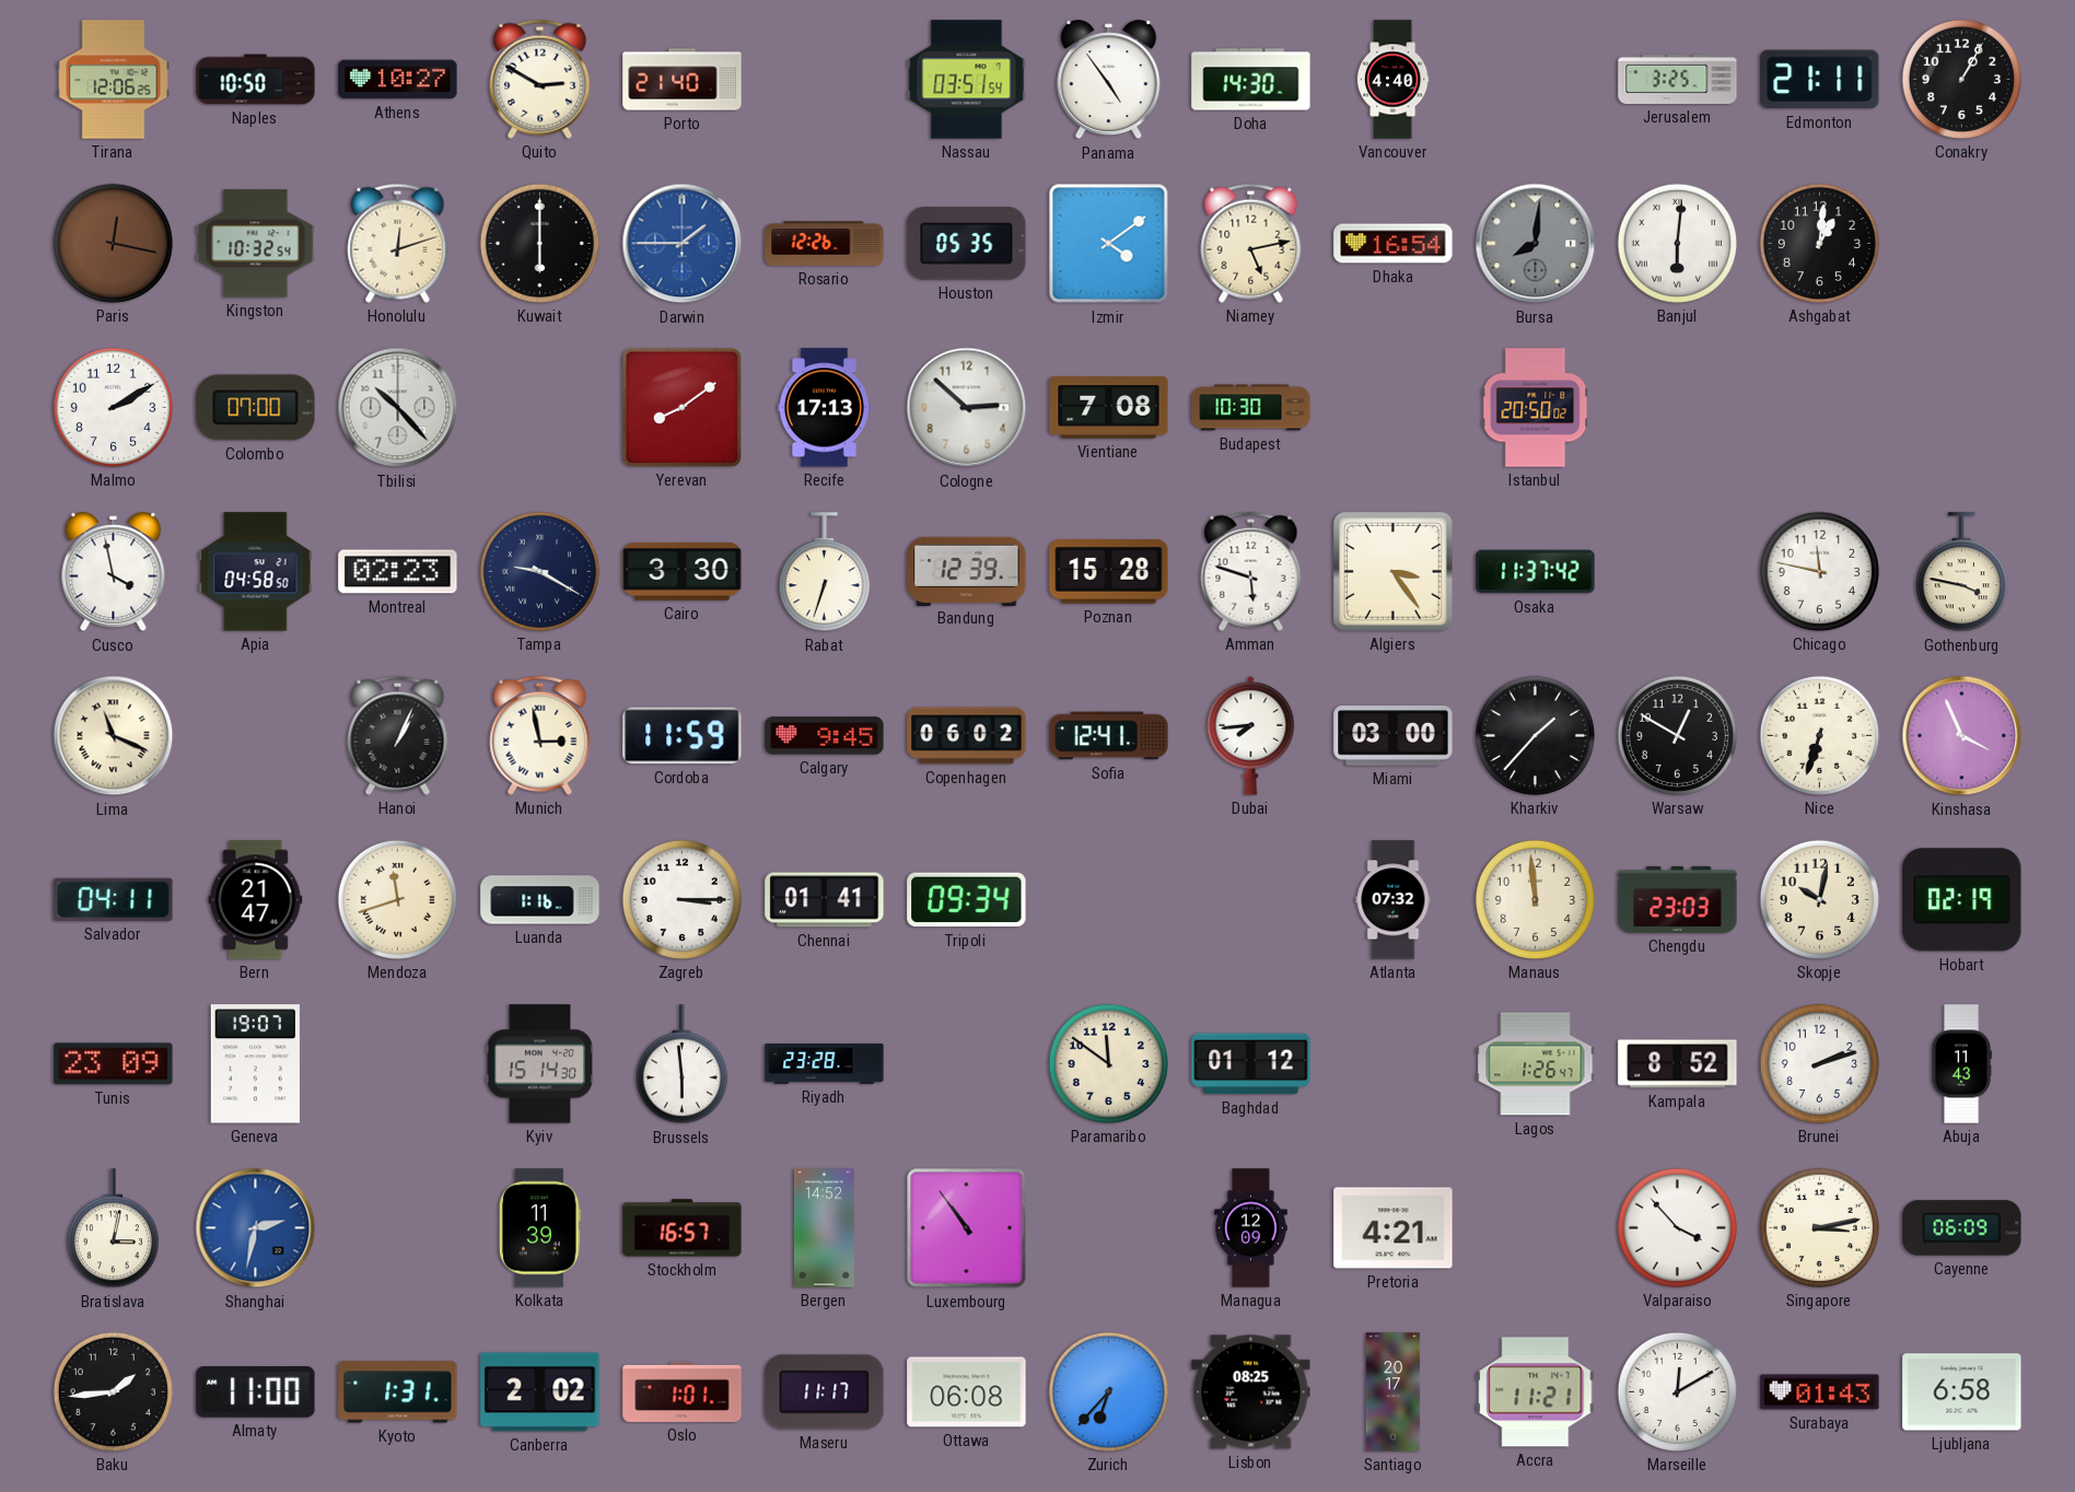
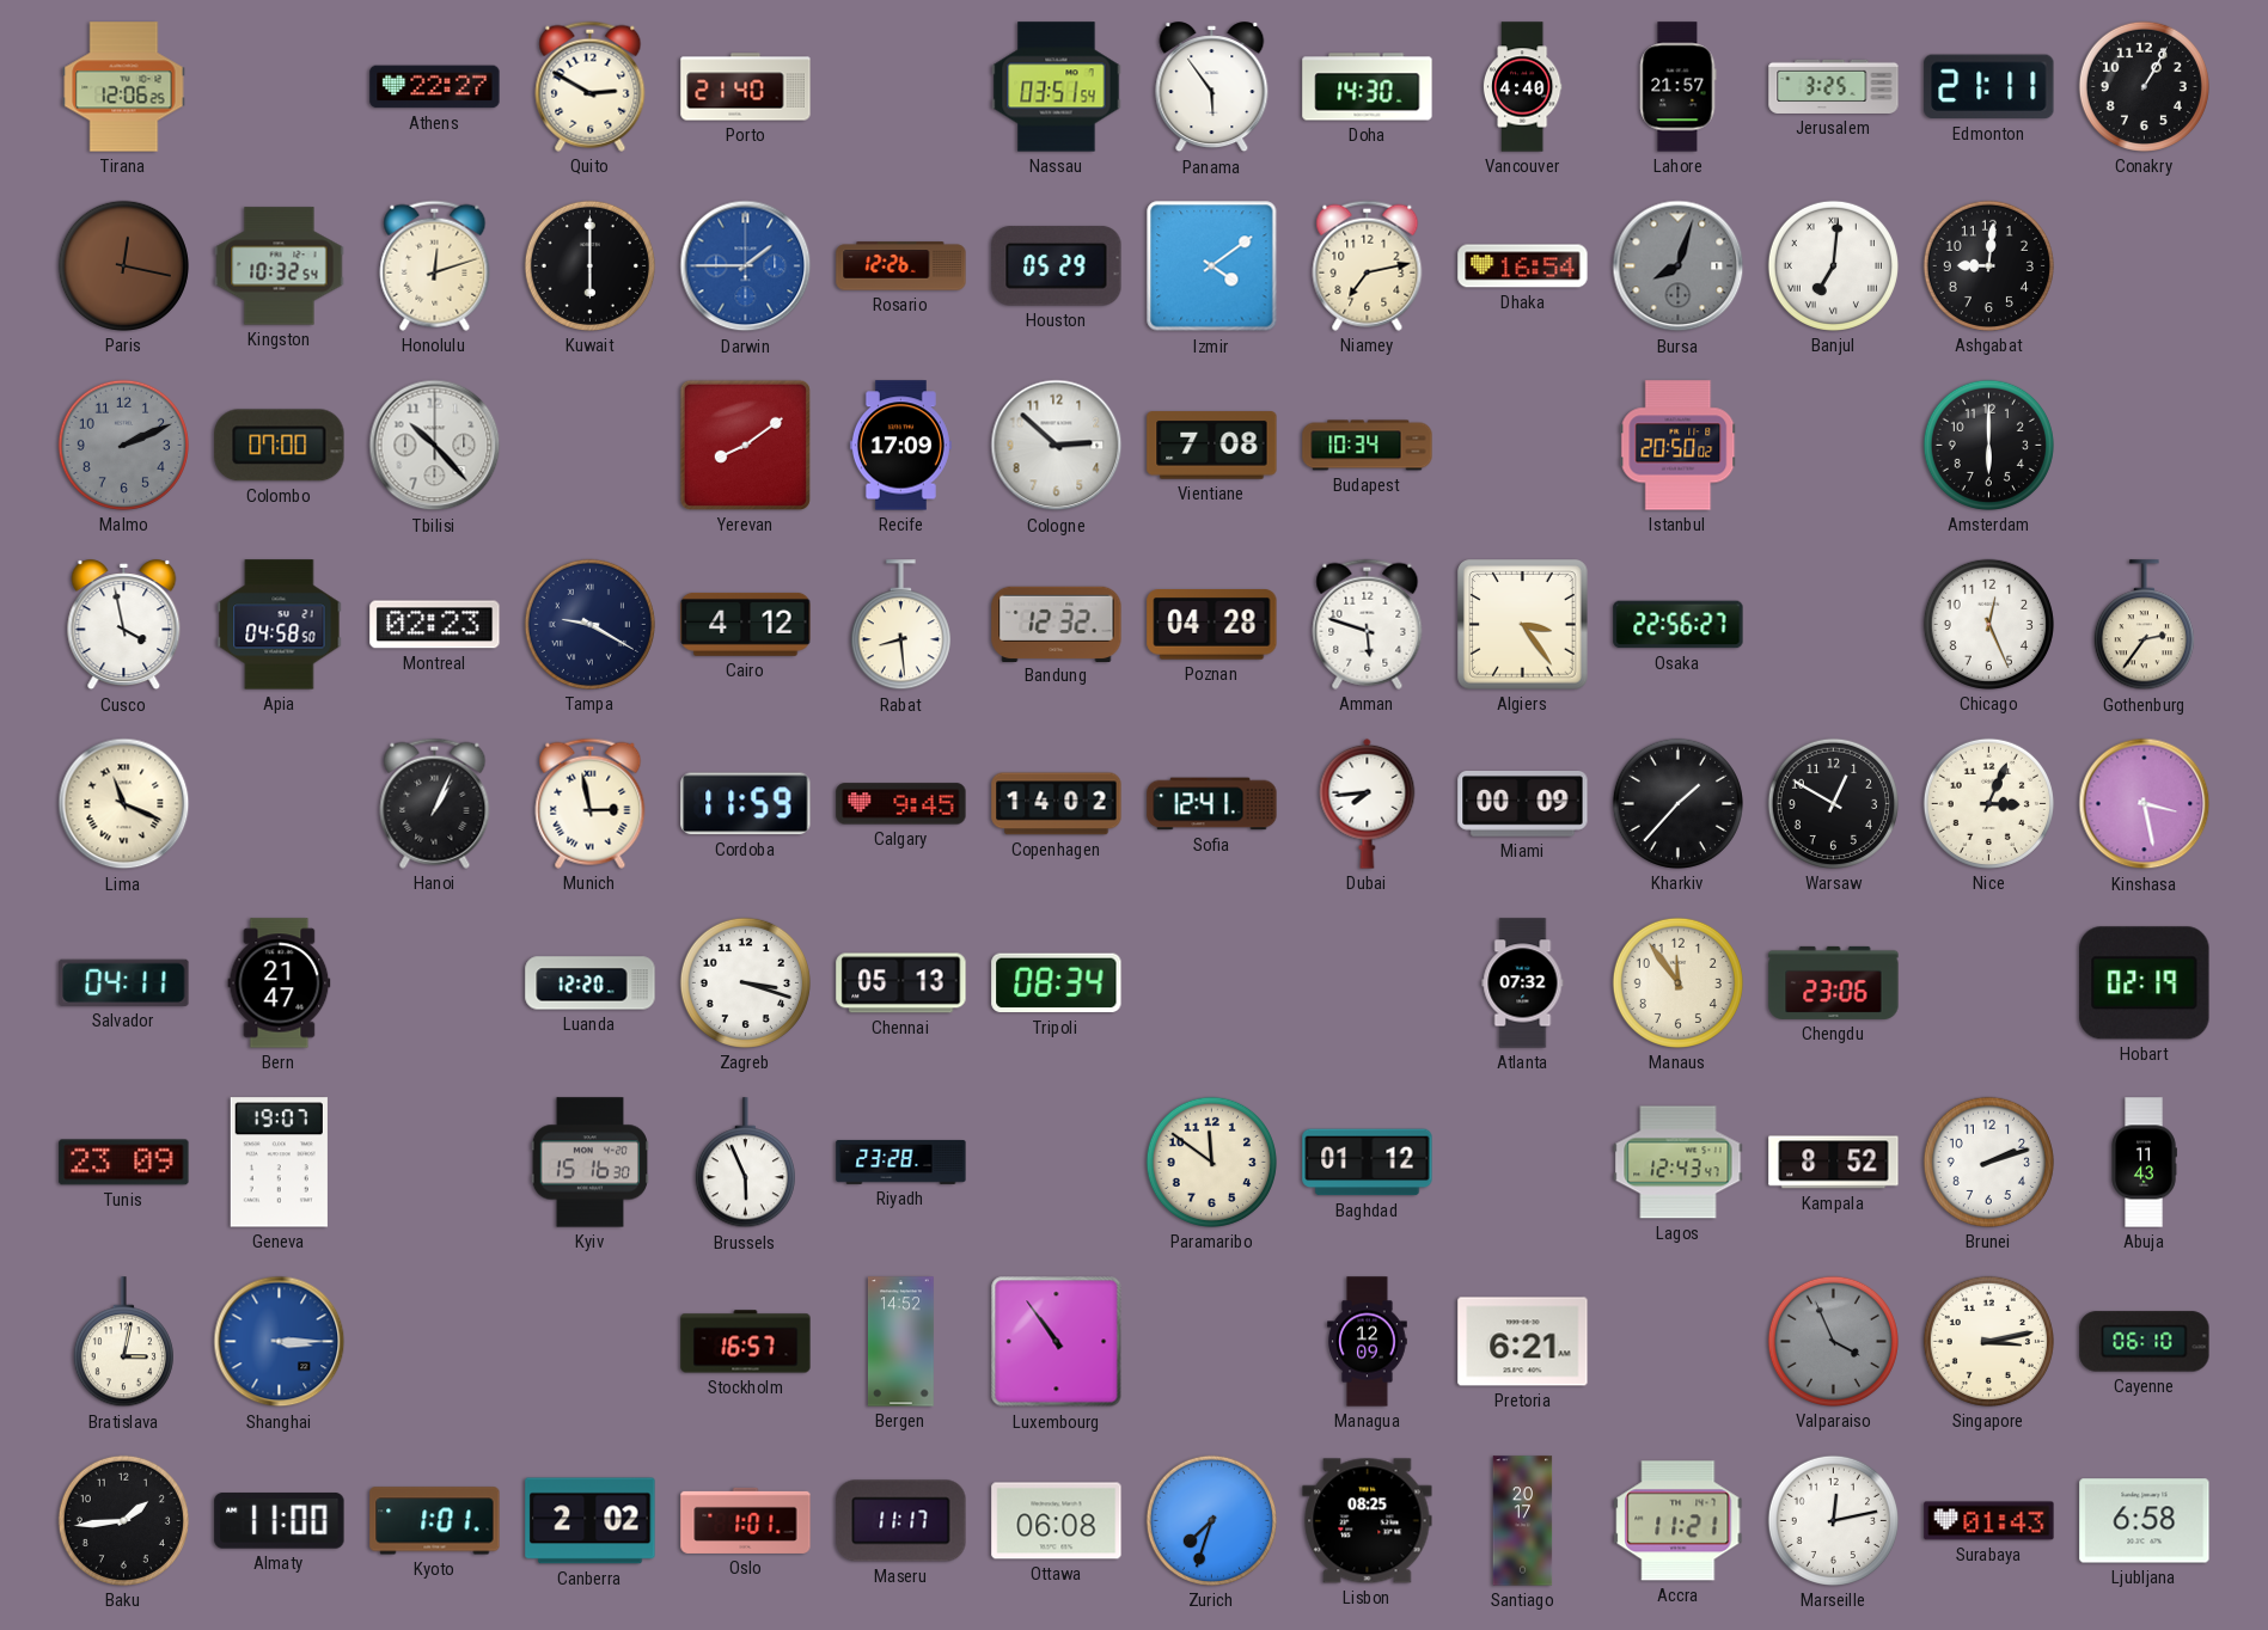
Naples: 10:50 -> none
Athens: 10:27 -> 22:27
Panama: 4:54 -> 5:54
Lahore: none -> 21:57
Houston: 05:35 -> 05:29
Niamey: 5:13 -> 7:13
Bursa: 8:01 -> 8:03
Banjul: 6:01 -> 7:01
Ashgabat: 1:01 -> 9:01
Malmo: 2:10 -> 2:11
Malmo dial: white -> grey
Recife: 17:13 -> 17:09
Budapest: 10:30 -> 10:34
Amsterdam: none -> 6:00
Cairo: 3:30 -> 4:12
Rabat: 6:33 -> 8:29
Bandung: 12:39 -> 12:32
Poznan: 15:28 -> 04:28
Osaka: 11:37 -> 22:56
Chicago: 11:47 -> 12:26
Gothenburg: 3:47 -> 2:36
Copenhagen: 06:02 -> 14:02
Miami: 03:00 -> 00:09
Nice: 6:33 -> 3:04
Kinshasa: 3:56 -> 3:28
Mendoza: 11:42 -> none
Luanda: 1:16 -> 12:20
Zagreb: 3:15 -> 3:18
Chennai: 01:41 -> 05:13
Tripoli: 09:34 -> 08:34
Manaus: 11:59 -> 11:54
Chengdu: 23:03 -> 23:06
Skopje: 10:02 -> none
Kyiv: 15:14 -> 15:16
Brussels: 5:59 -> 5:56
Lagos: 1:26 -> 12:43
Shanghai: 2:32 -> 3:15
Kolkata: 11:39 -> none
Pretoria: 4:21 -> 6:21
Valparaiso: 3:53 -> 3:56
Valparaiso dial: white -> grey
Cayenne: 06:09 -> 06:10
Kyoto: 1:31 -> 1:01
Zurich: 6:37 -> 7:33
Marseille: 12:10 -> 12:13
